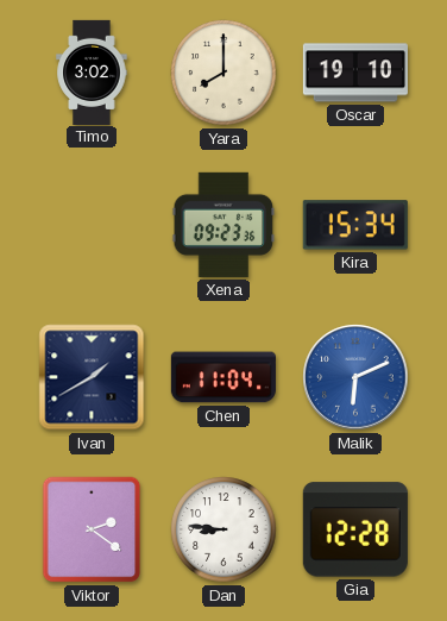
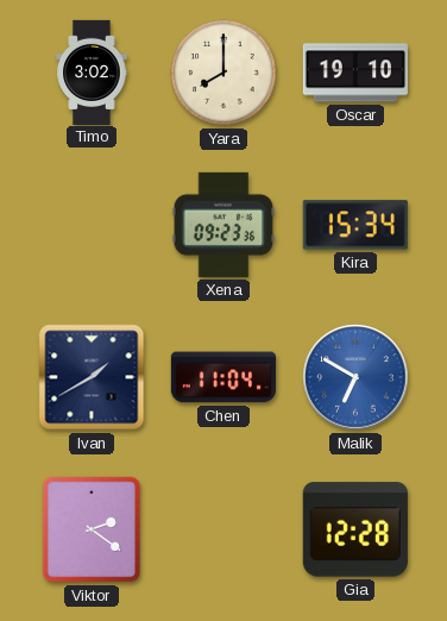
Malik: 6:11 -> 6:50
Dan: 8:46 -> none
